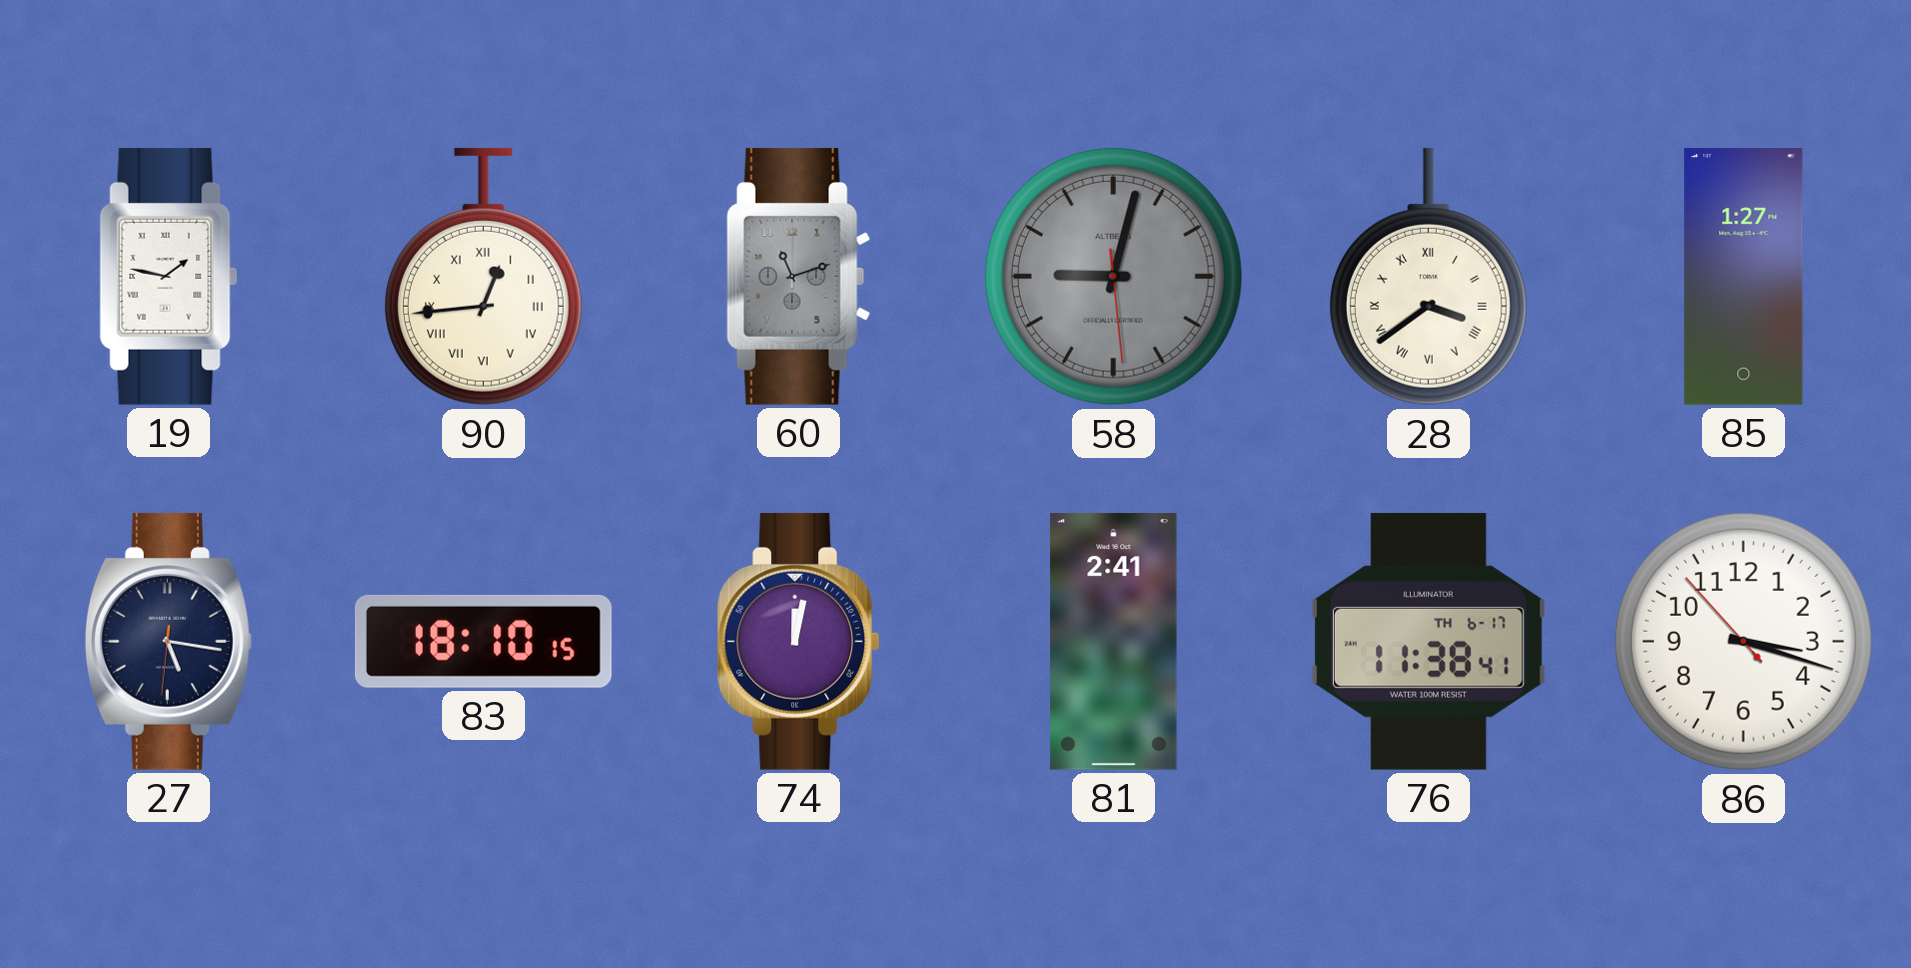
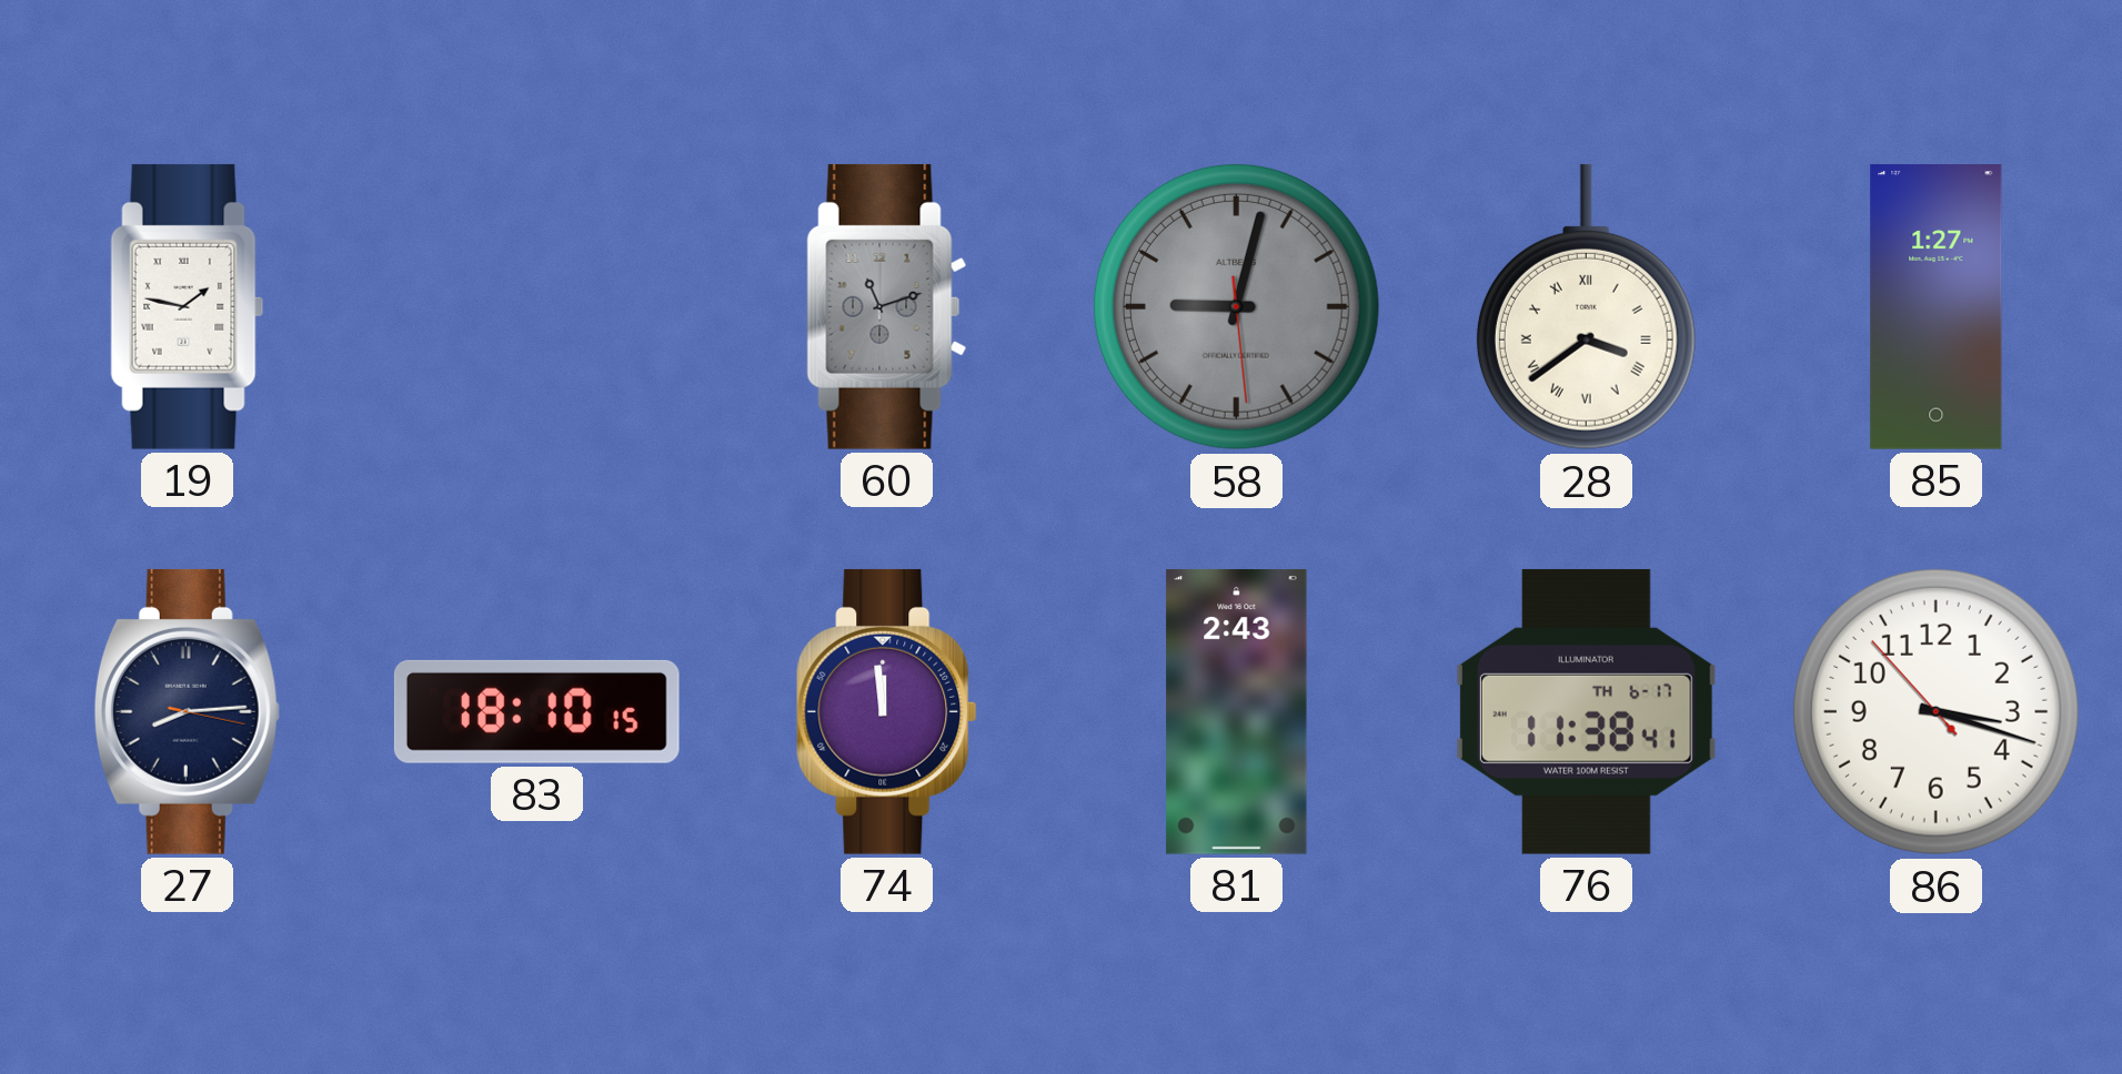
90: 12:44 -> none
27: 5:16 -> 8:14
74: 12:02 -> 11:59
81: 2:41 -> 2:43
